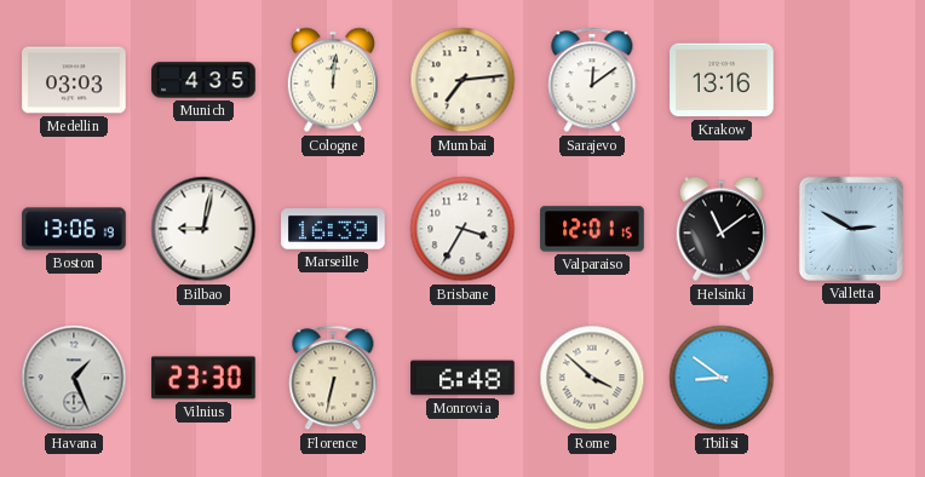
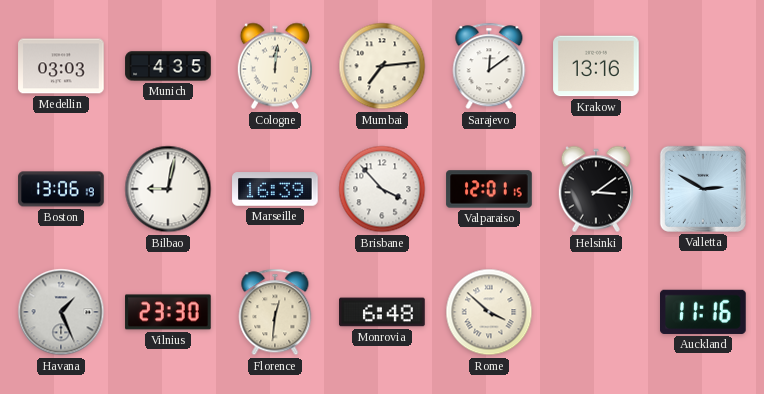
Brisbane: 3:35 -> 3:53
Helsinki: 11:09 -> 3:09
Florence: 6:32 -> 12:31
Tbilisi: 8:51 -> none
Auckland: none -> 11:16
